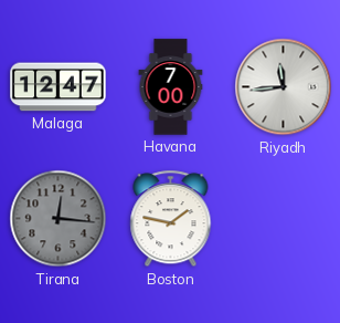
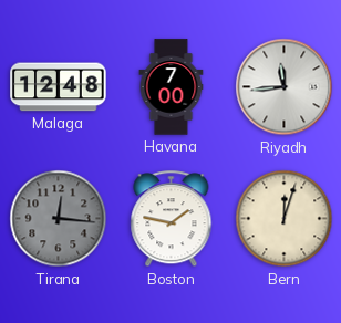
Malaga: 12:47 -> 12:48
Bern: none -> 12:03
